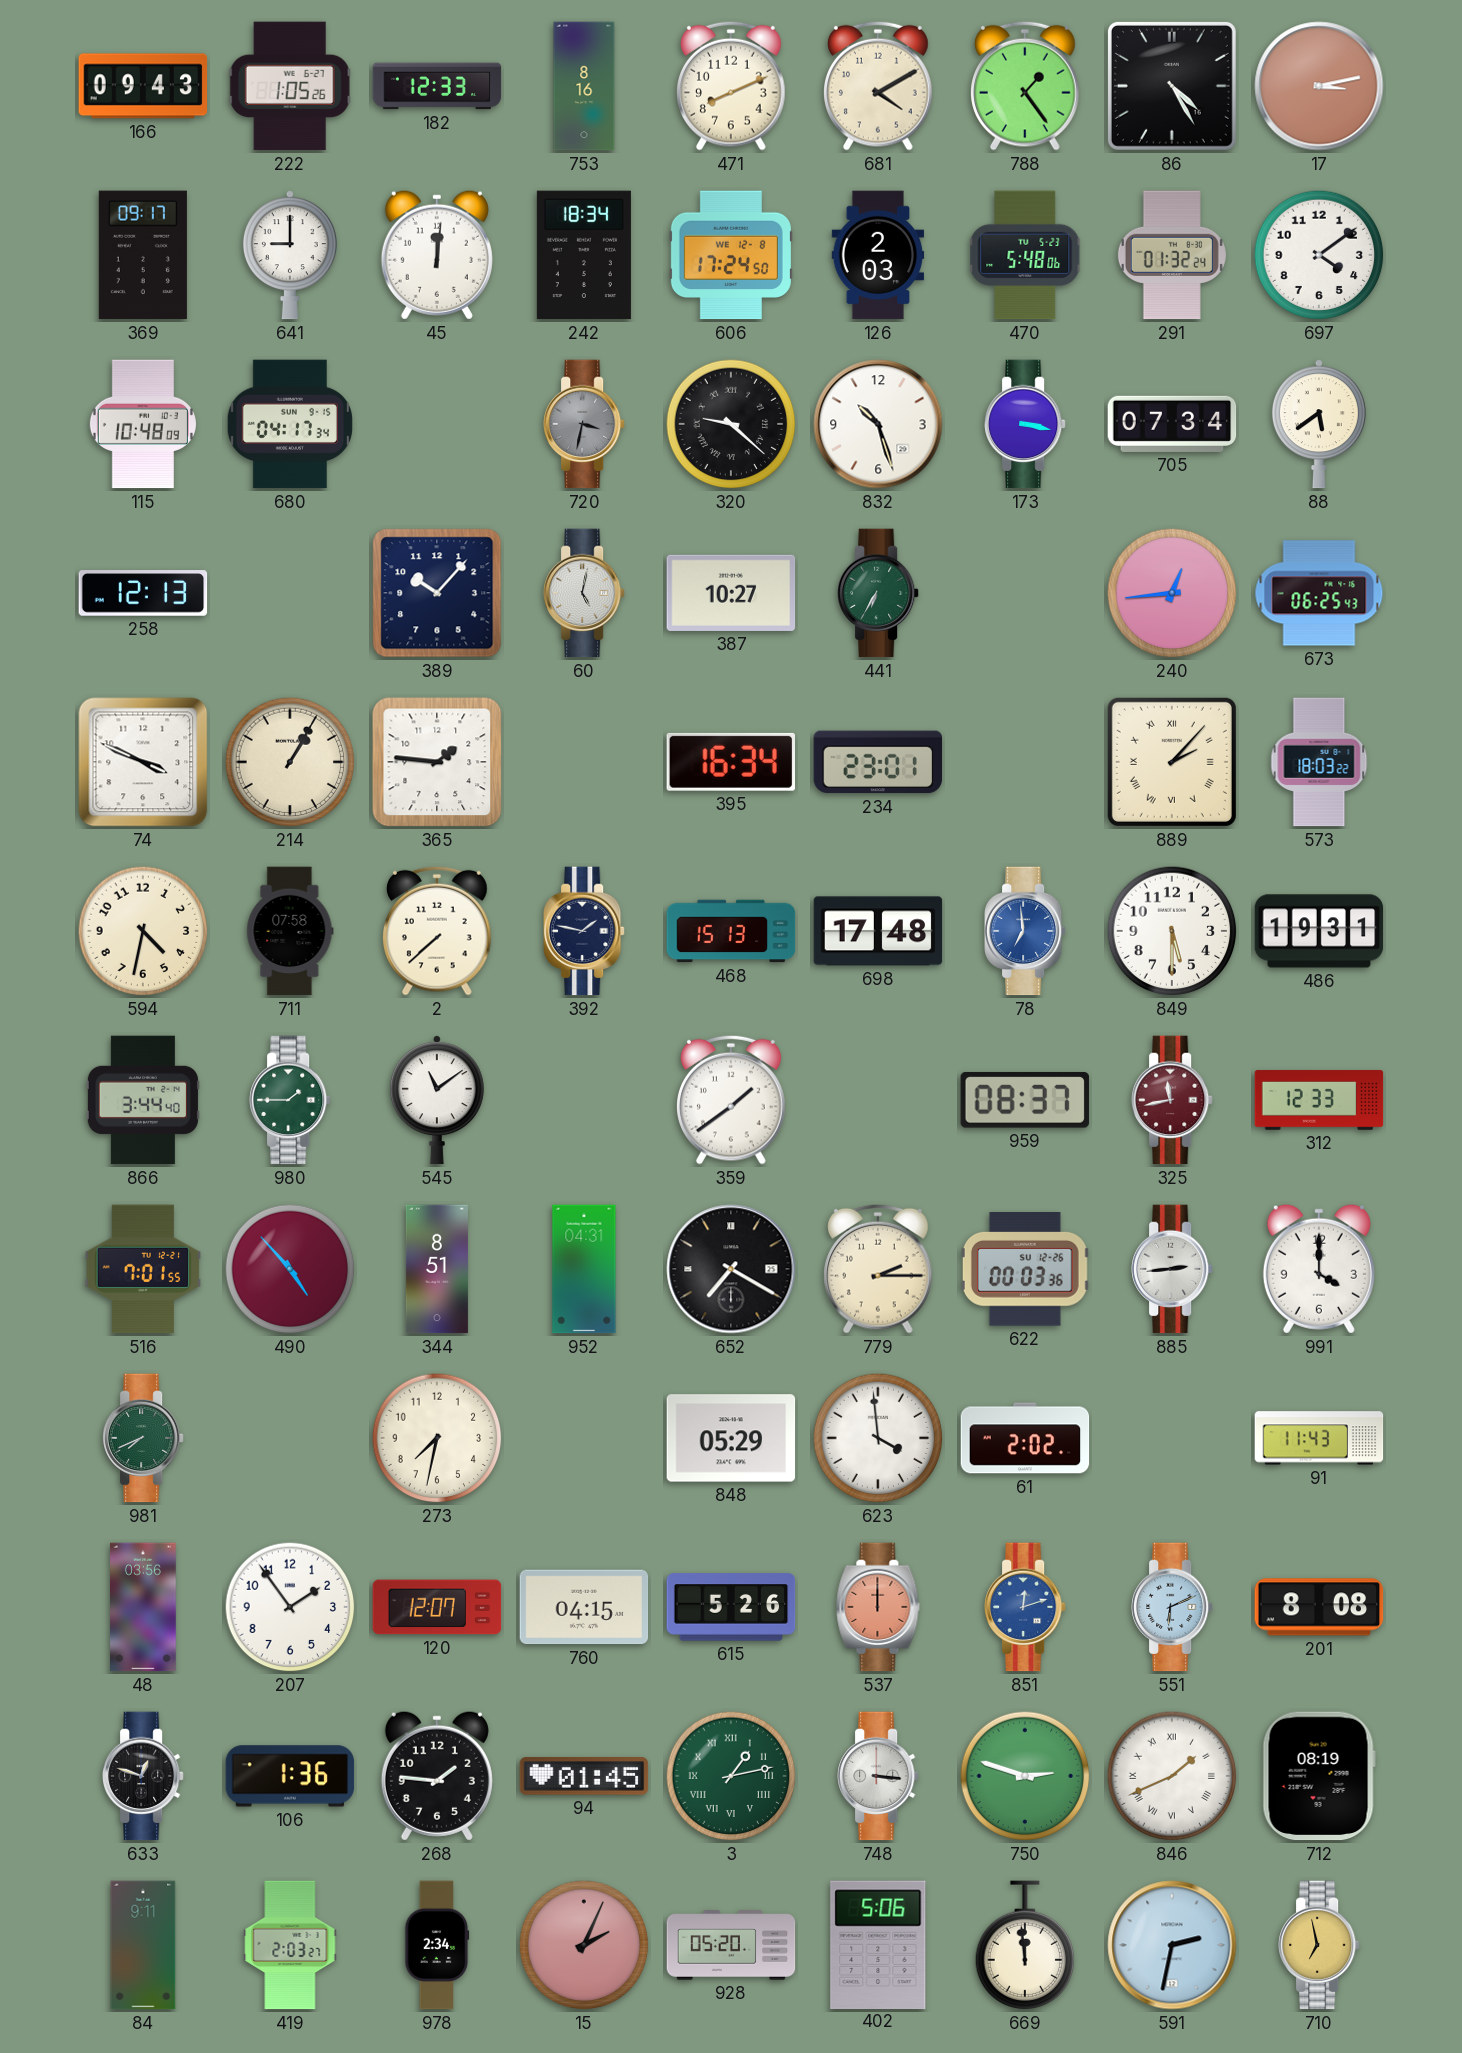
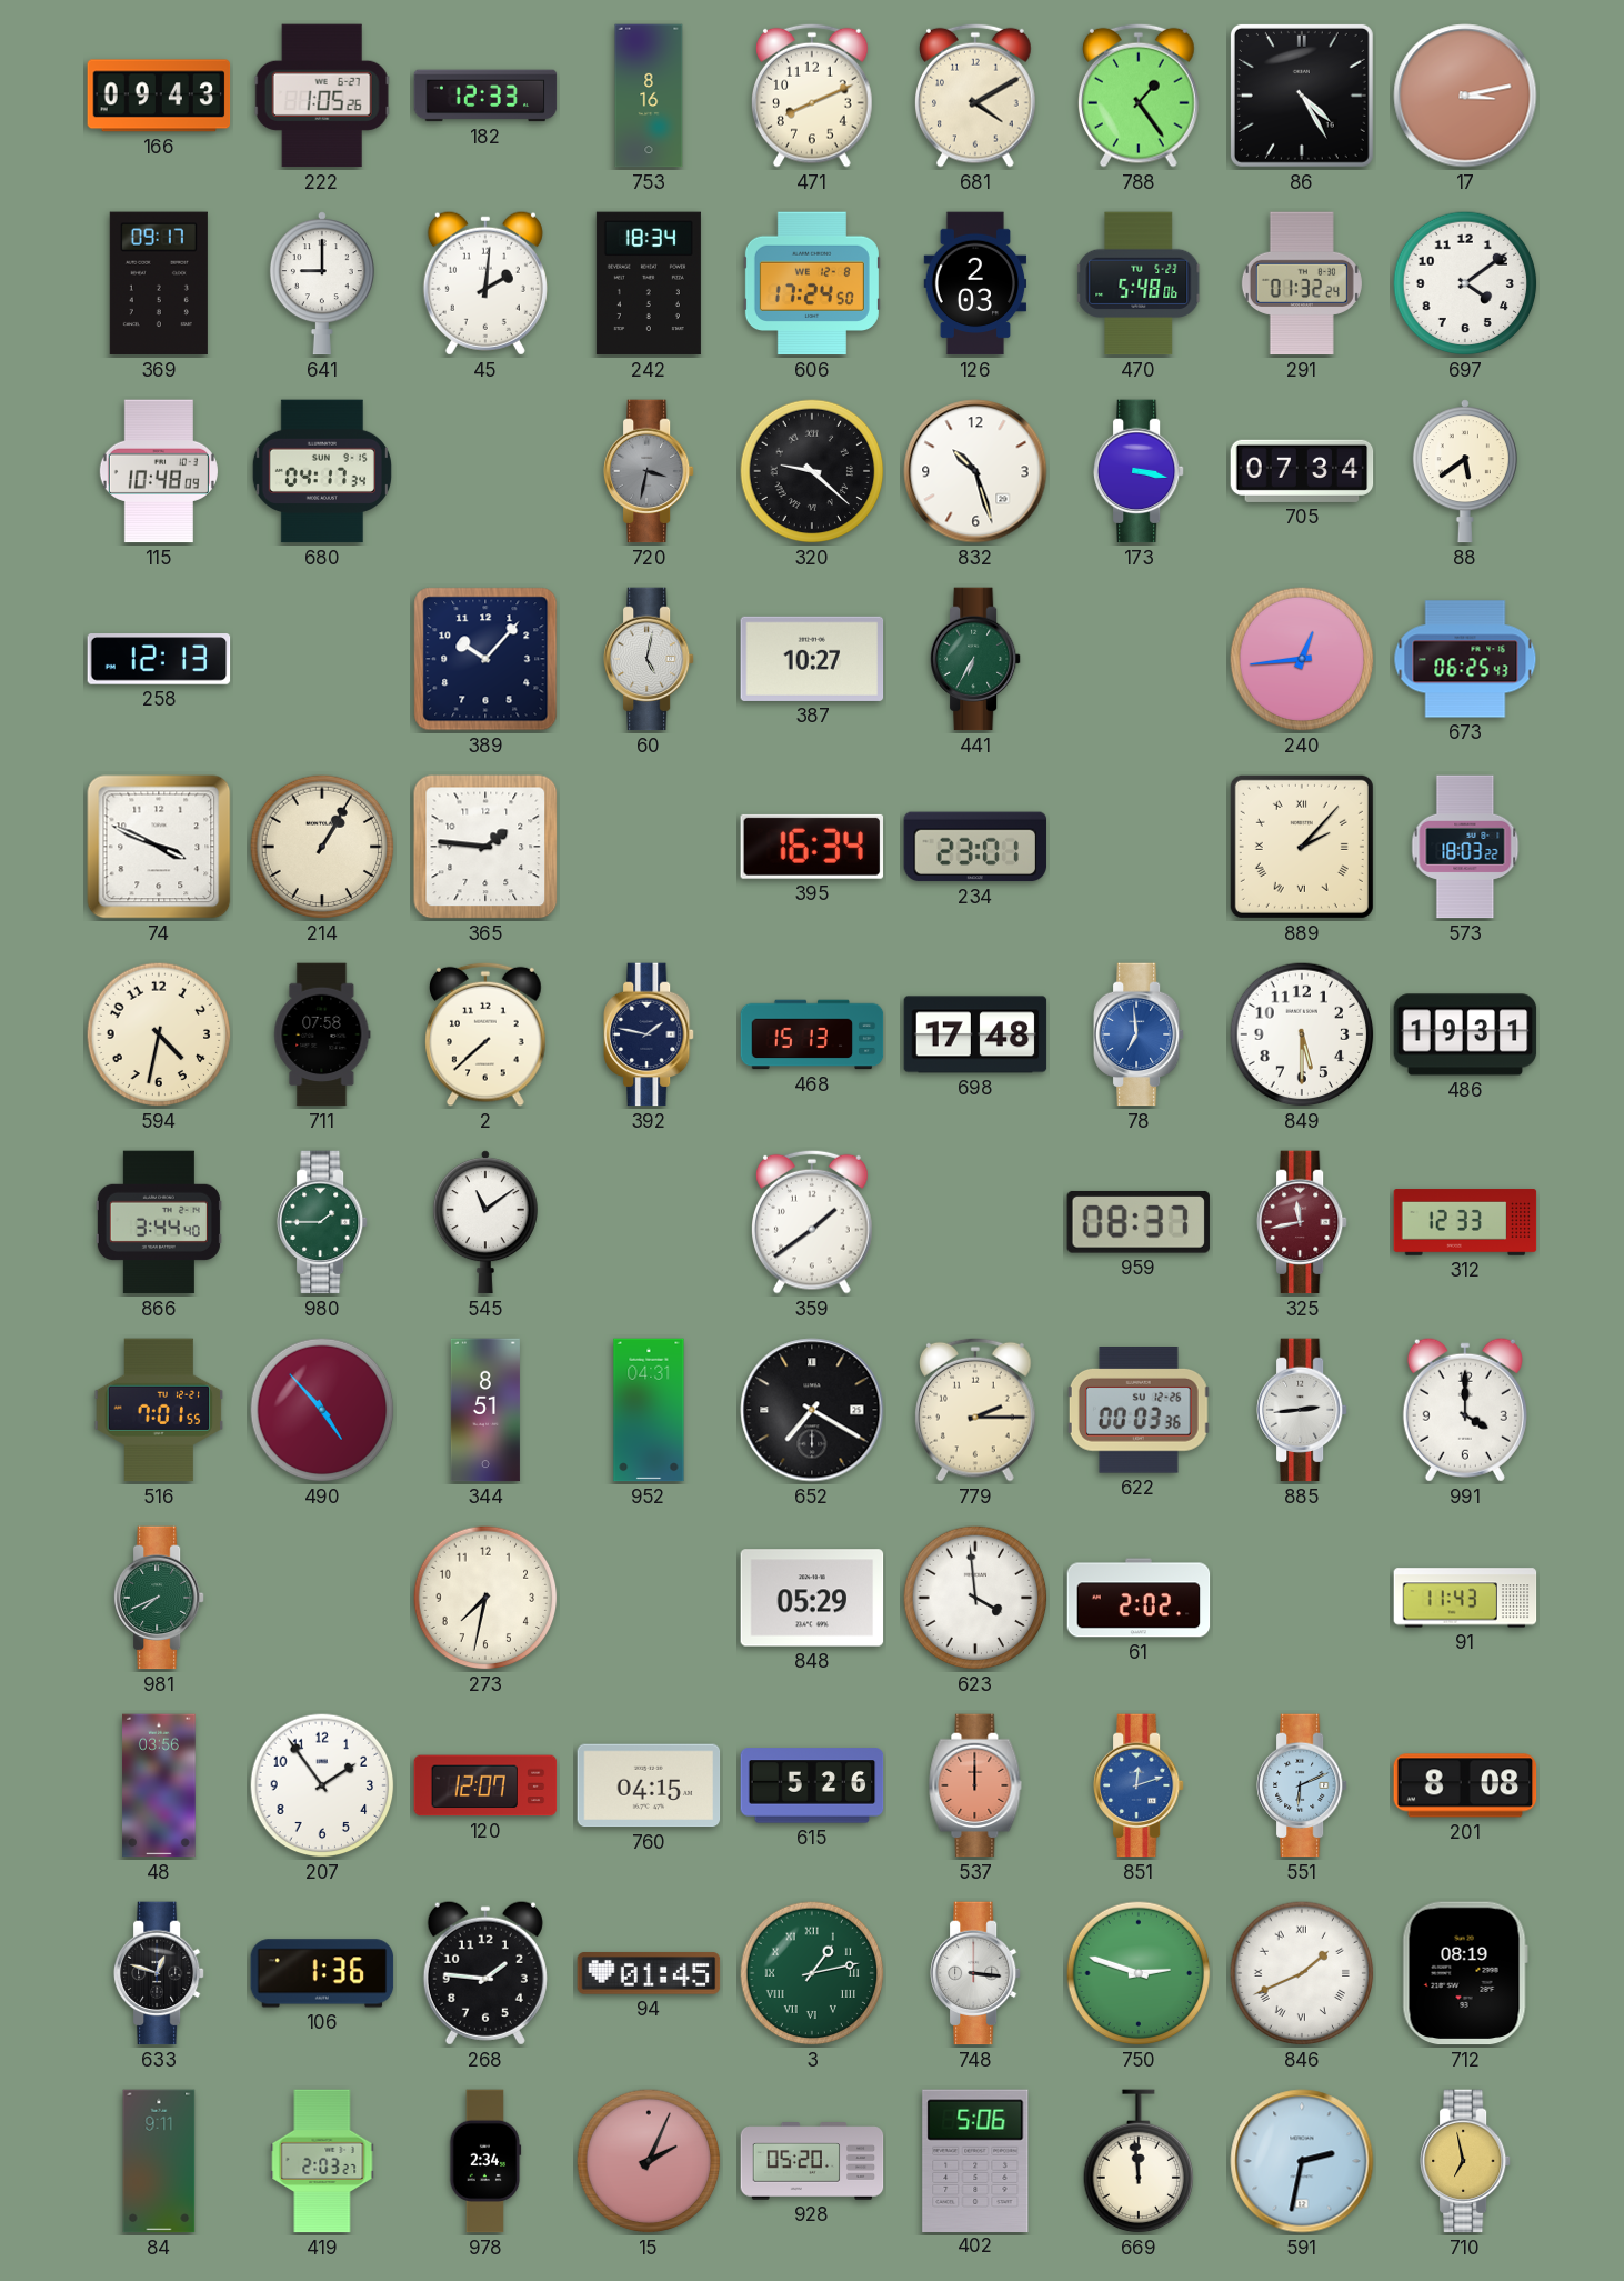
45: 12:01 -> 2:01
